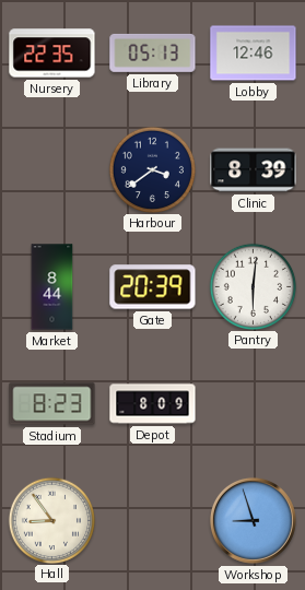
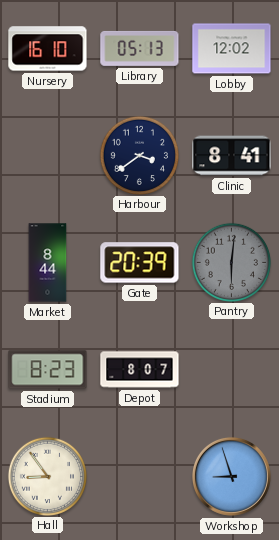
Nursery: 22:35 -> 16:10
Lobby: 12:46 -> 12:02
Clinic: 8:39 -> 8:41
Pantry dial: white -> grey
Depot: 8:09 -> 8:07
